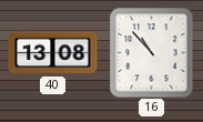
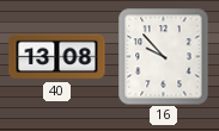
16: 10:53 -> 9:53
